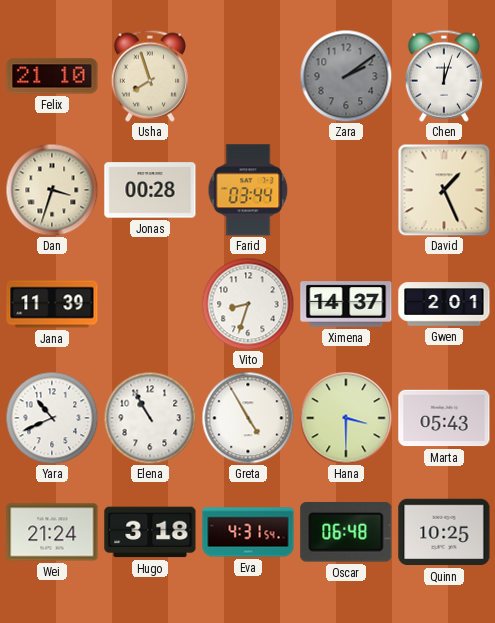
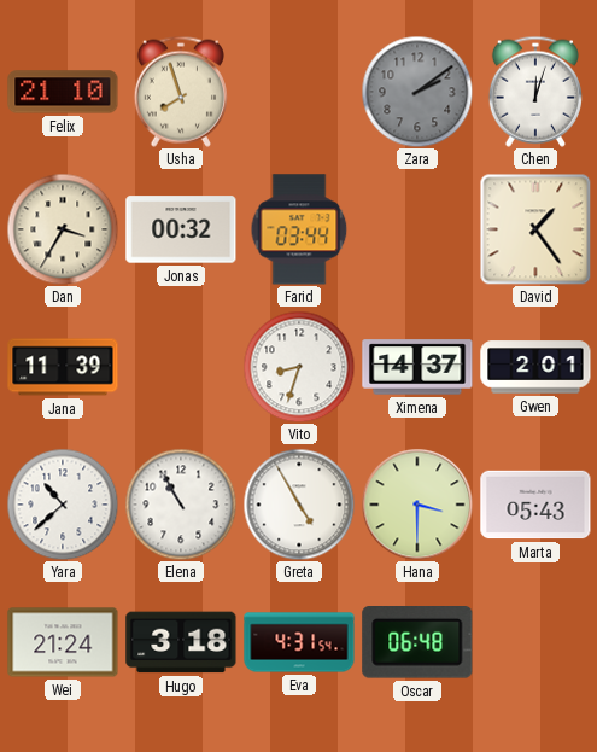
Dan: 3:33 -> 3:35
Jonas: 00:28 -> 00:32
David: 1:26 -> 1:24
Yara: 10:41 -> 10:38
Quinn: 10:25 -> none
